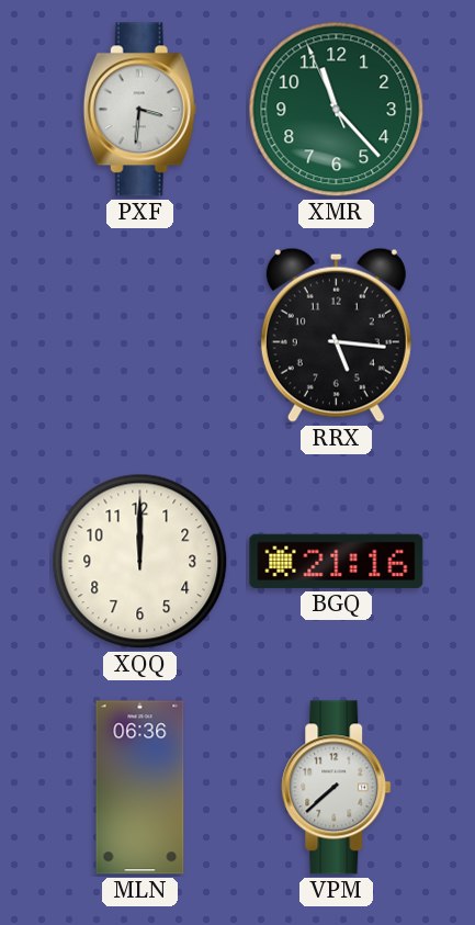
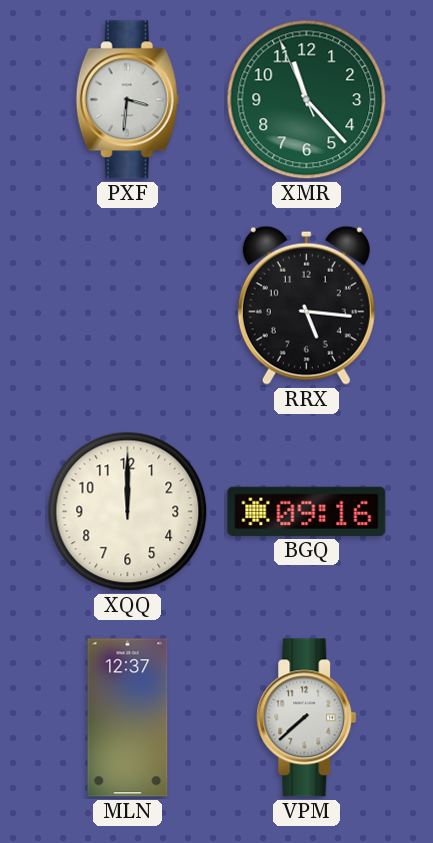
BGQ: 21:16 -> 09:16
MLN: 06:36 -> 12:37
